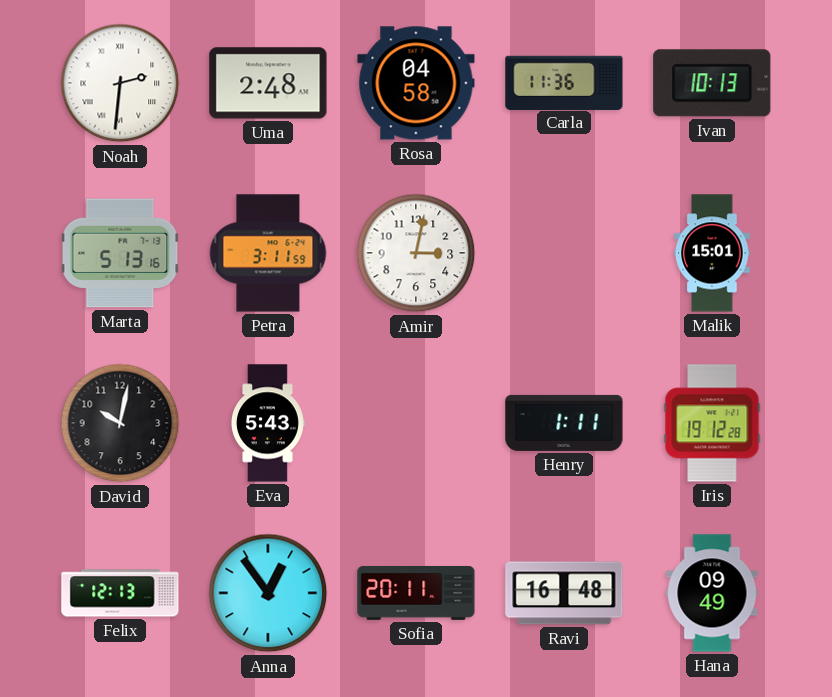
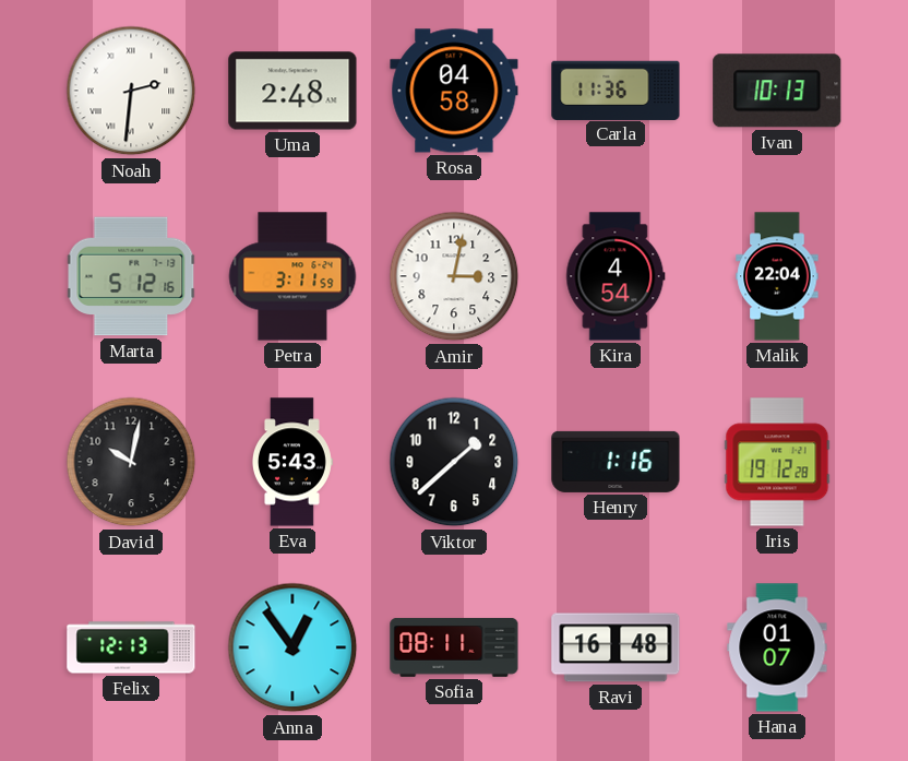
Marta: 5:13 -> 5:12
Kira: none -> 4:54
Malik: 15:01 -> 22:04
Viktor: none -> 1:38
Henry: 1:11 -> 1:16
Sofia: 20:11 -> 08:11
Hana: 09:49 -> 01:07
